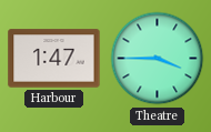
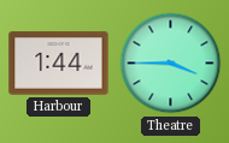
Harbour: 1:47 -> 1:44
